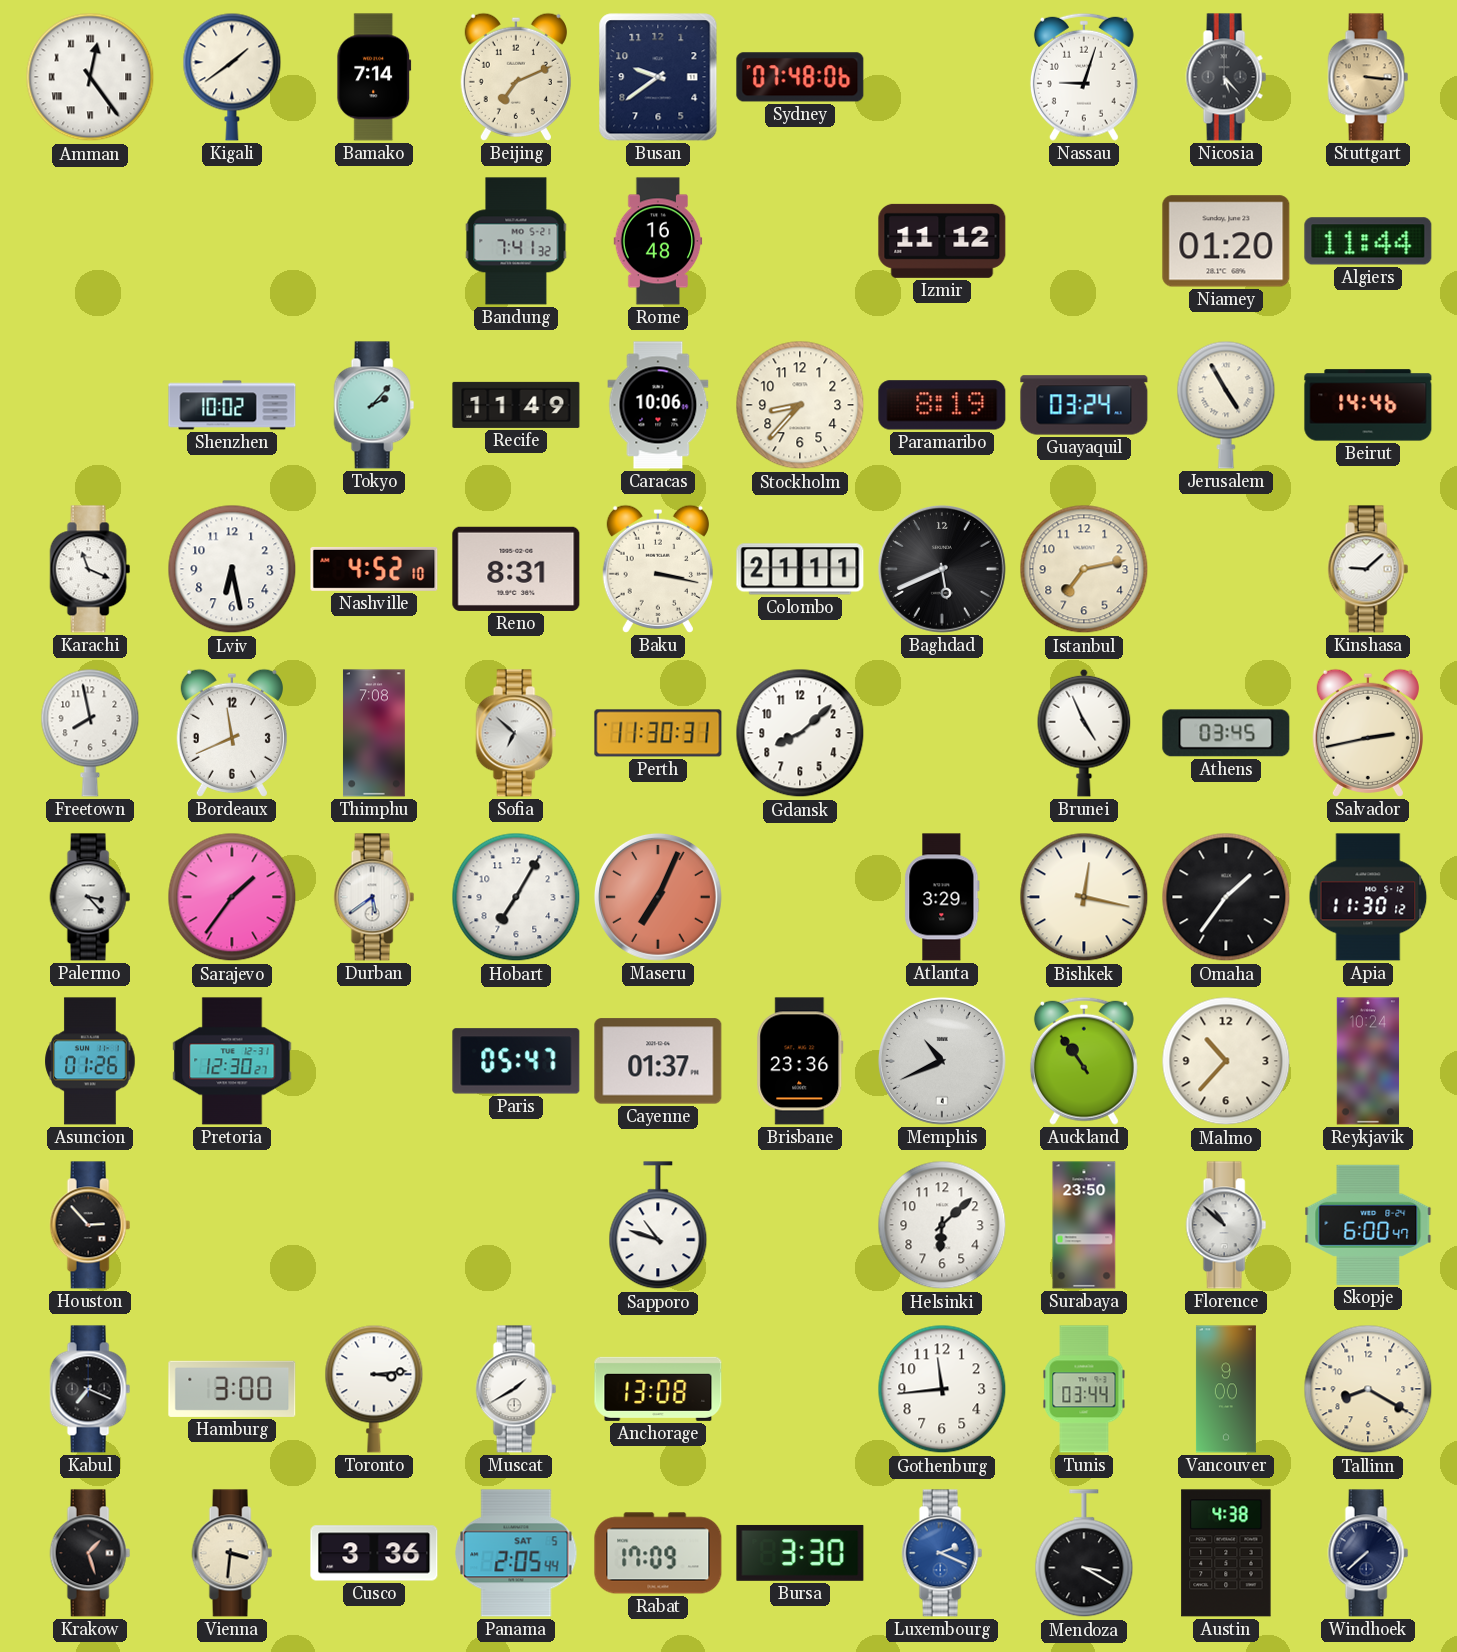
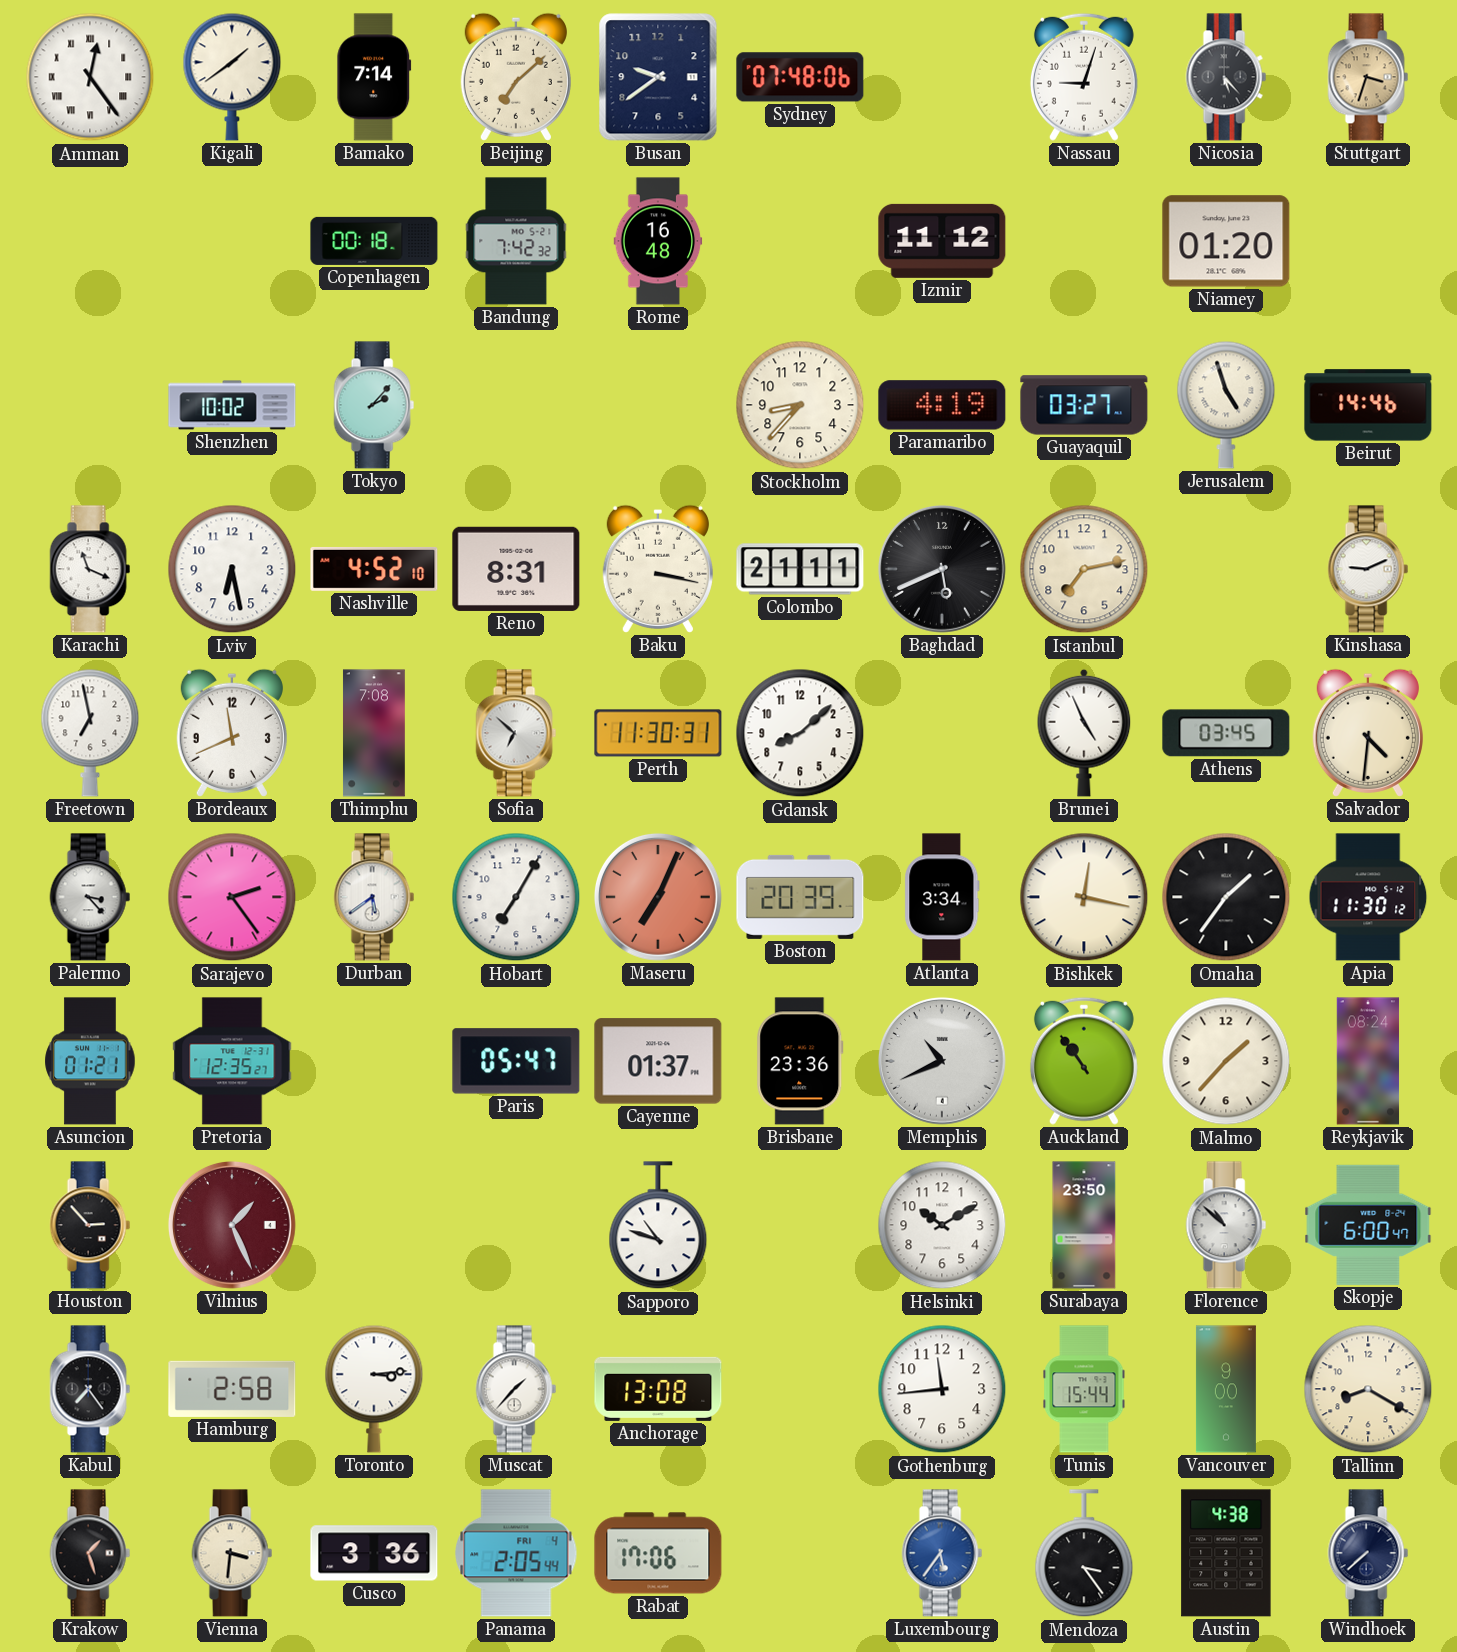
Beijing: 7:11 -> 7:08
Stuttgart: 3:16 -> 3:33
Copenhagen: none -> 00:18
Bandung: 7:41 -> 7:42
Algiers: 11:44 -> none
Recife: 11:49 -> none
Caracas: 10:06 -> none
Paramaribo: 8:19 -> 4:19
Guayaquil: 03:24 -> 03:27
Jerusalem: 4:55 -> 4:57
Kinshasa: 9:08 -> 9:11
Freetown: 7:58 -> 6:58
Salvador: 2:43 -> 4:31
Sarajevo: 1:36 -> 2:24
Boston: none -> 20:39
Atlanta: 3:29 -> 3:34
Asuncion: 01:26 -> 01:21
Pretoria: 12:30 -> 12:35
Malmo: 10:37 -> 1:37
Reykjavik: 10:24 -> 08:24
Vilnius: none -> 1:26
Helsinki: 6:08 -> 10:10
Kabul: 7:19 -> 7:24
Hamburg: 3:00 -> 2:58
Muscat: 1:40 -> 1:37
Tunis: 03:44 -> 15:44
Panama date: SAT 5 -> FRI 4
Rabat: 17:09 -> 17:06
Bursa: 3:30 -> none
Luxembourg: 2:19 -> 5:36
Mendoza: 3:20 -> 3:24
